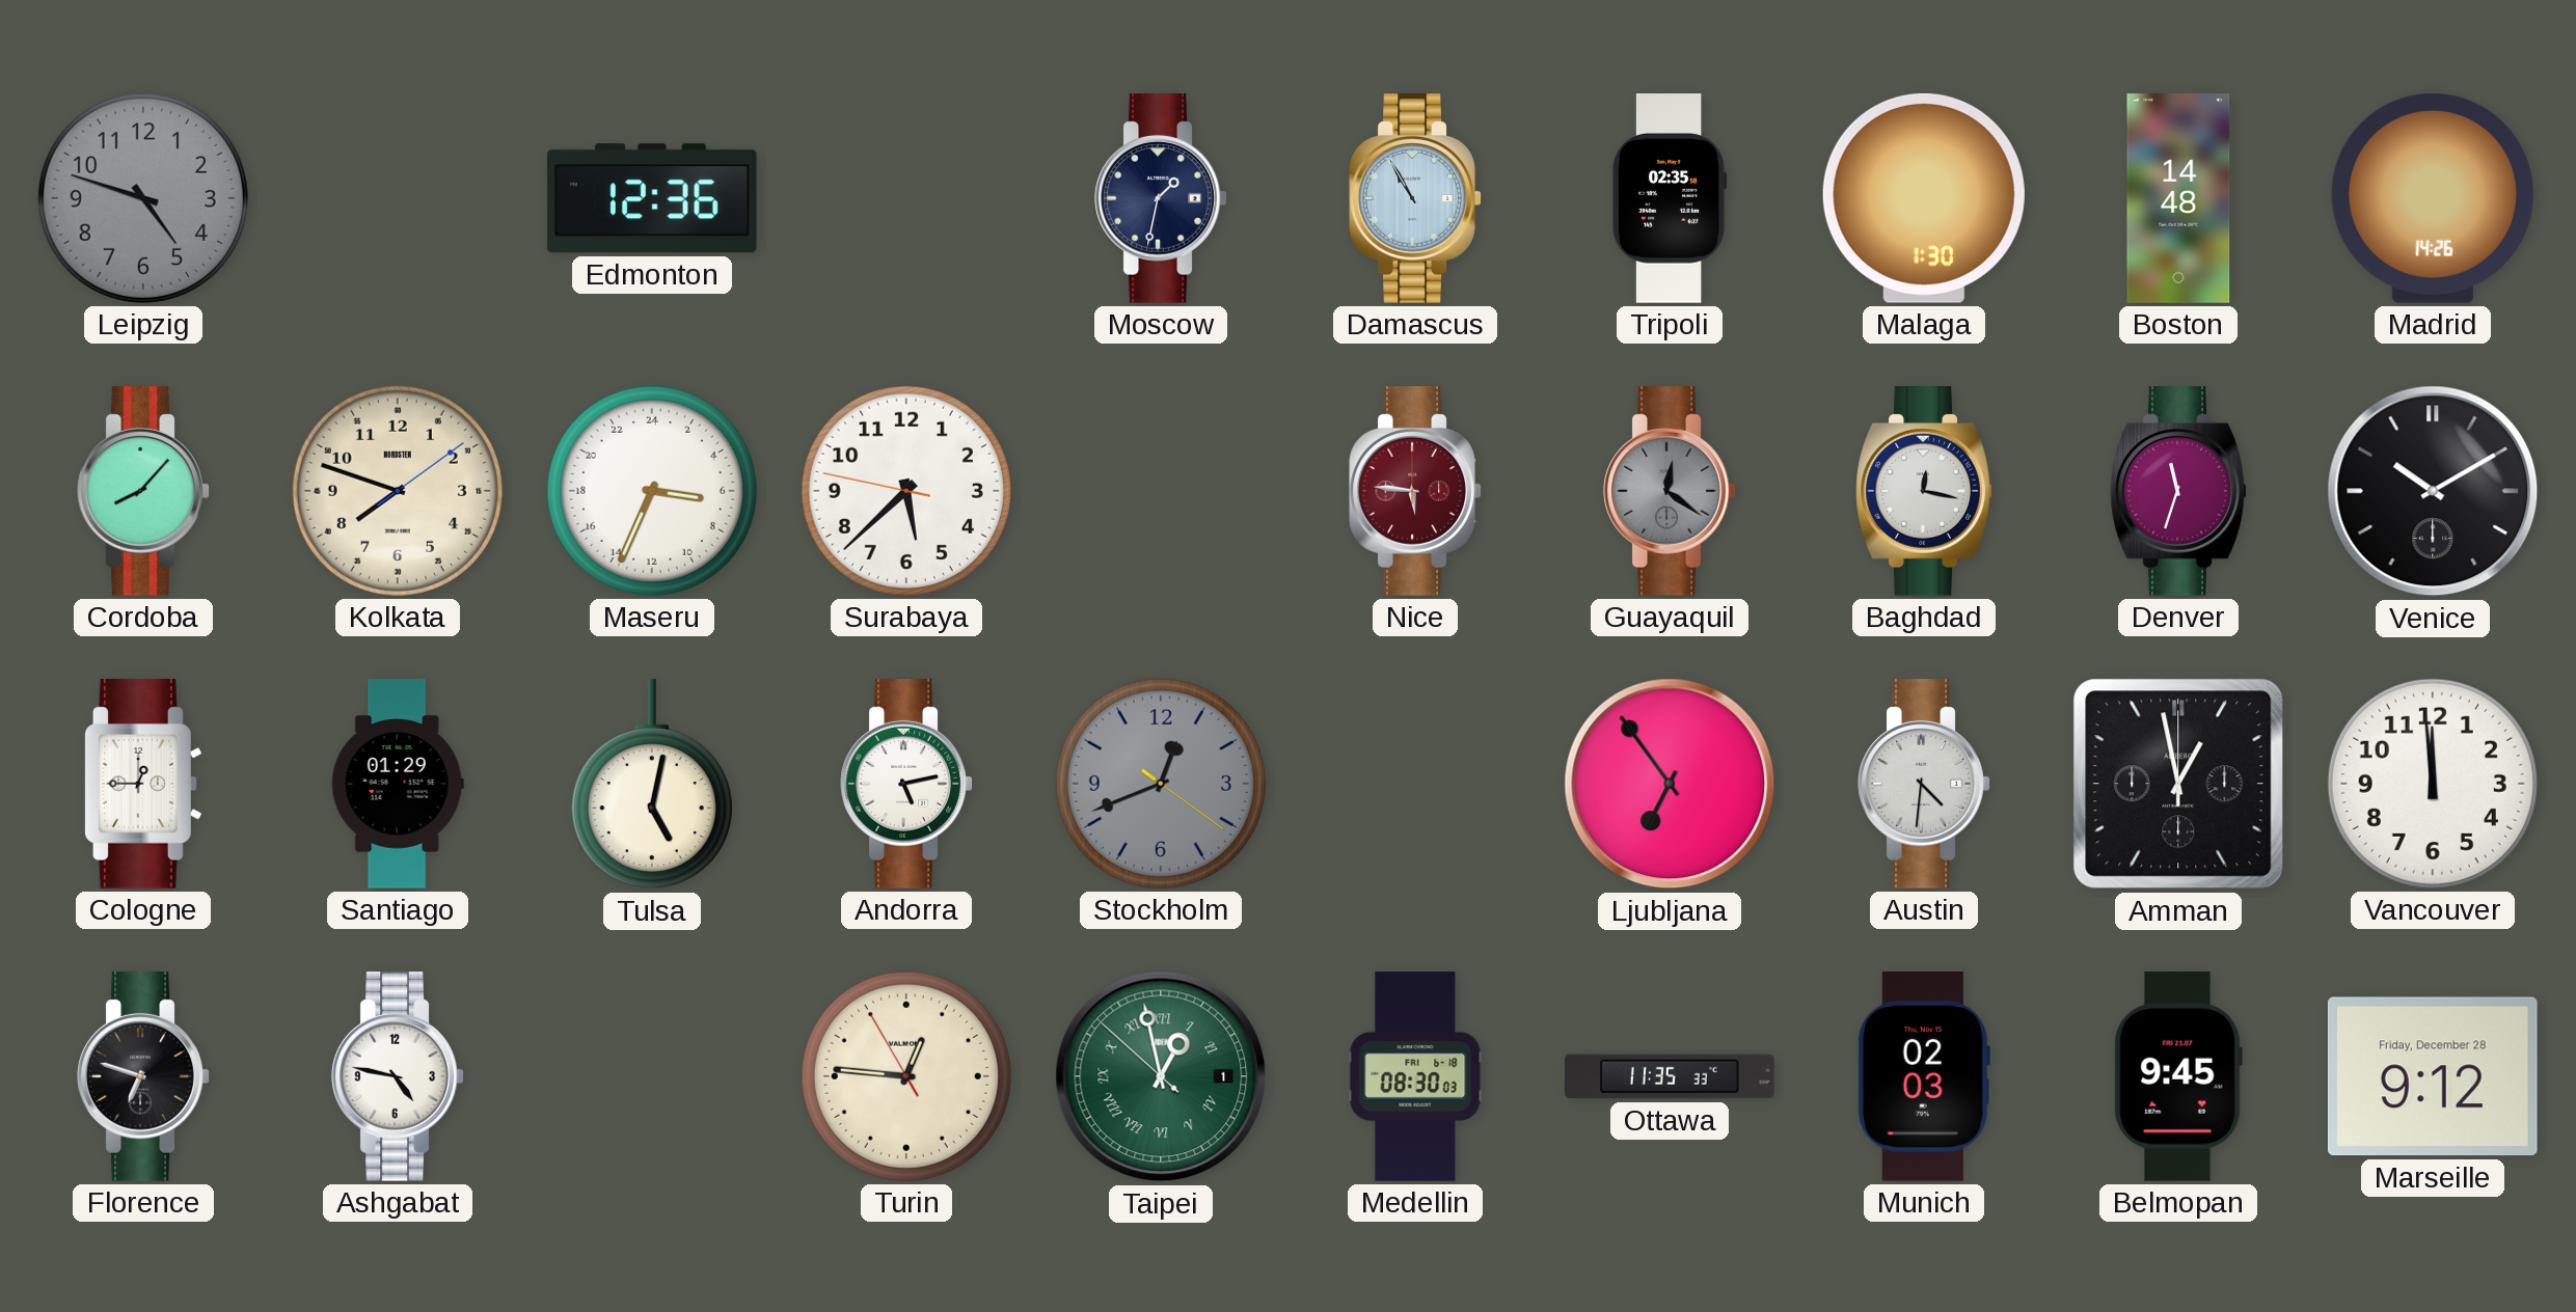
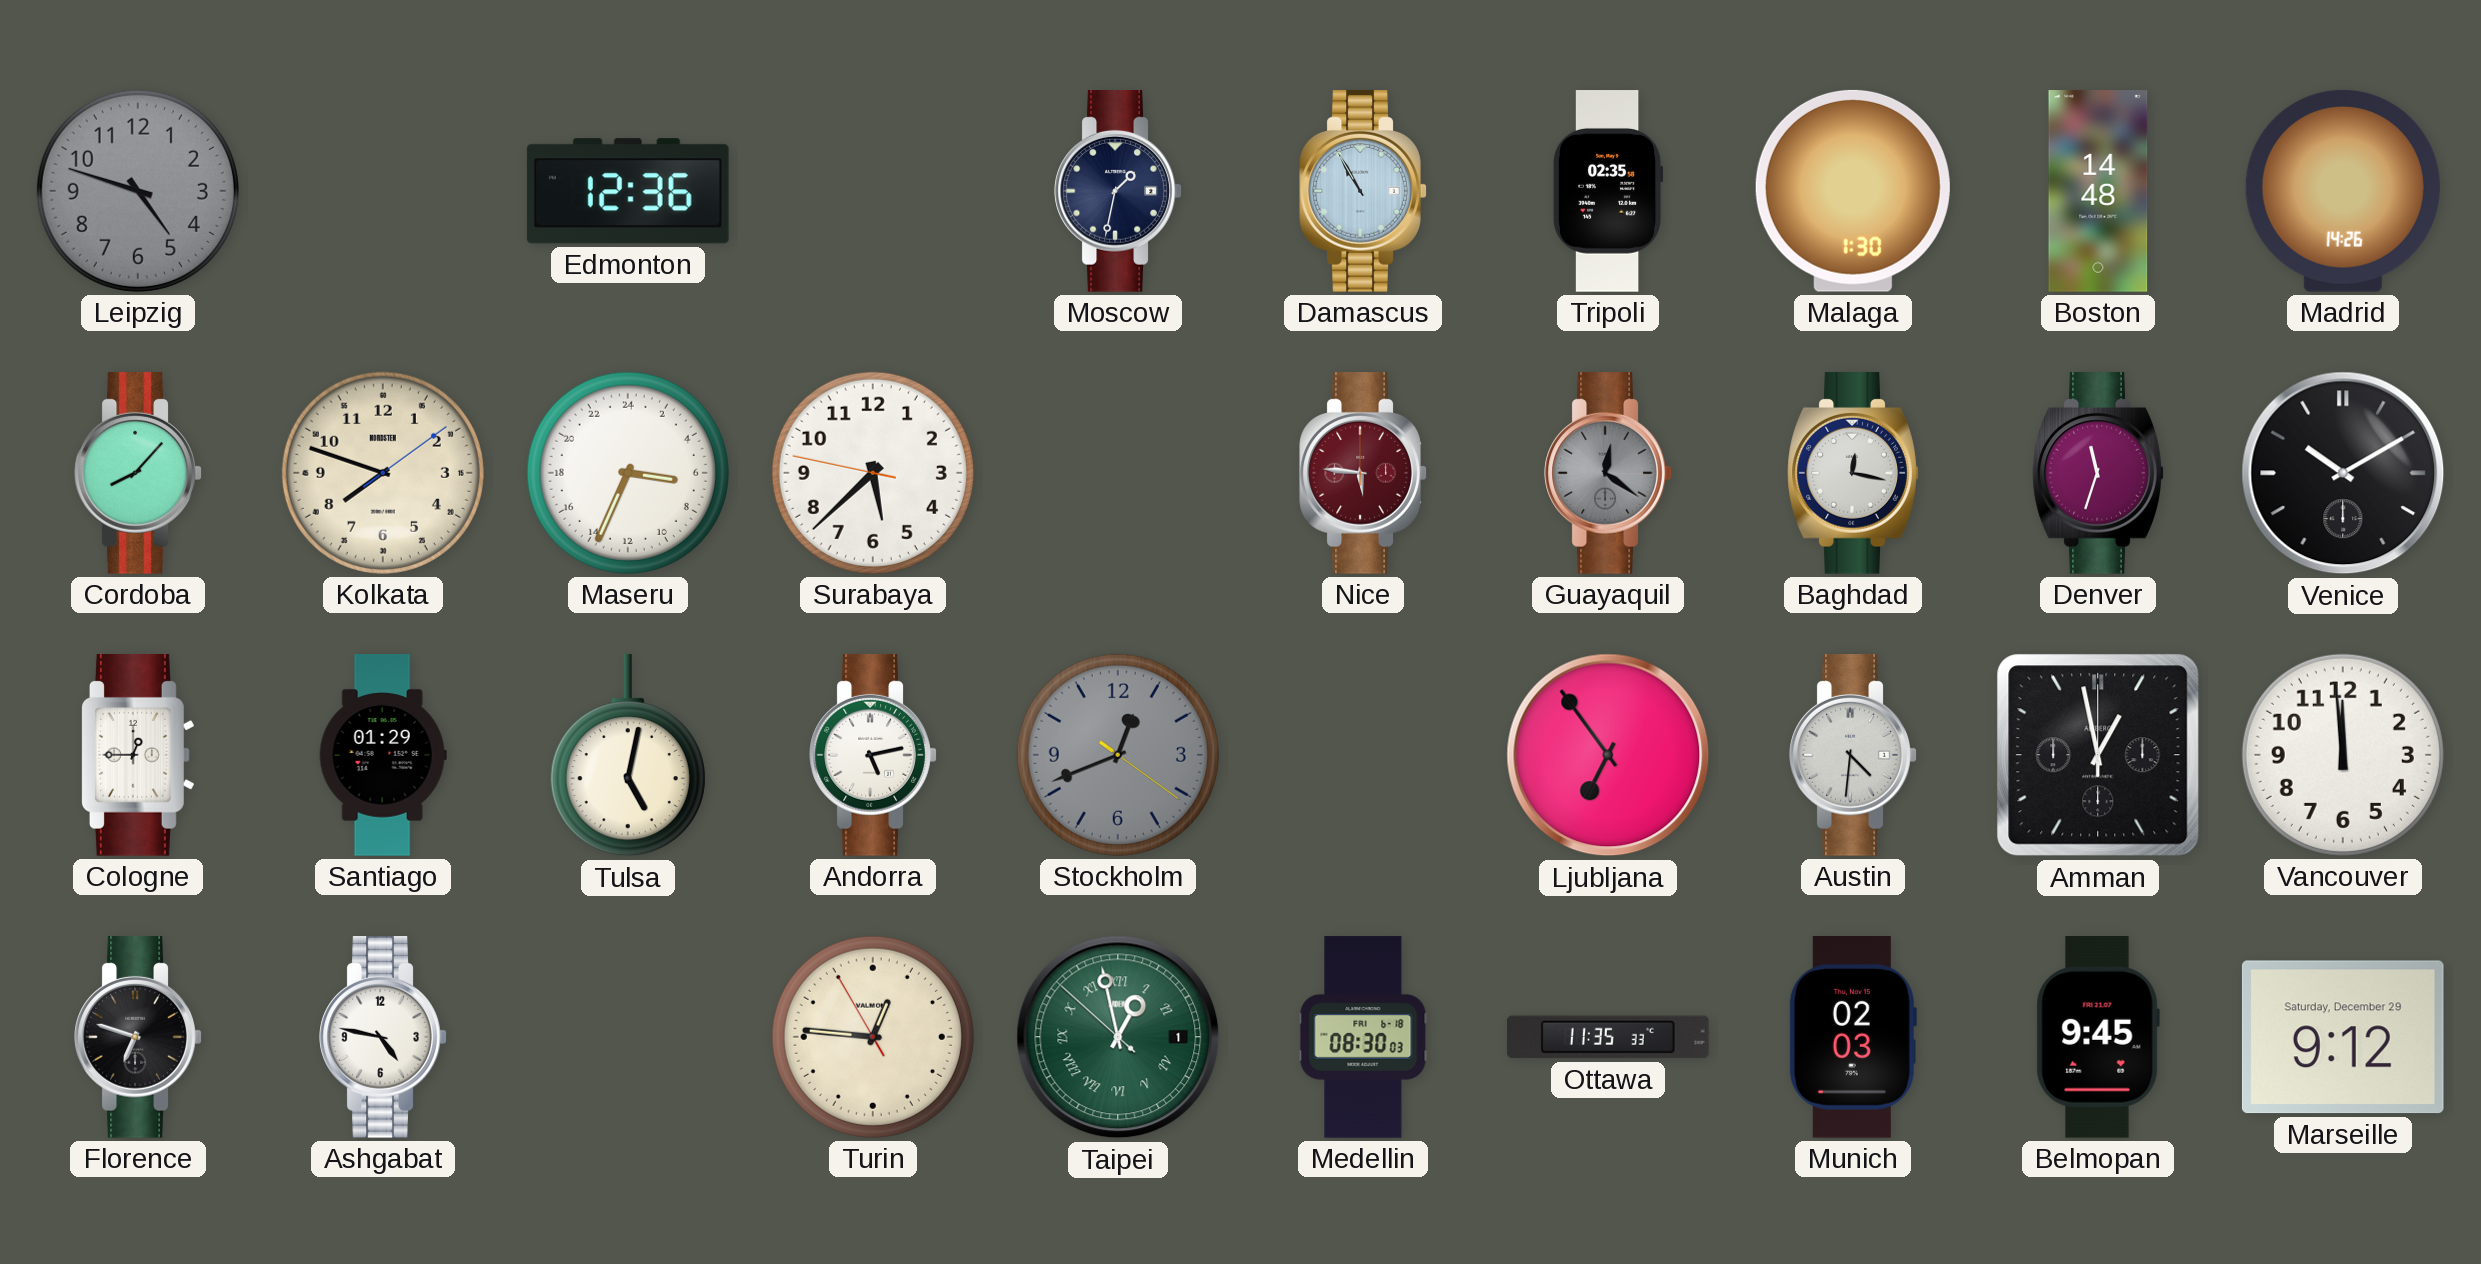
Marseille date: Friday, December 28 -> Saturday, December 29
